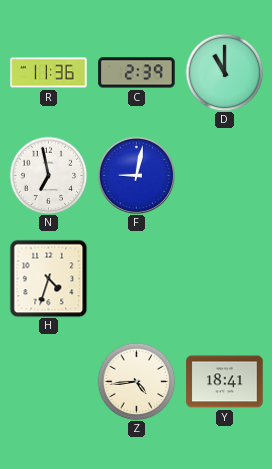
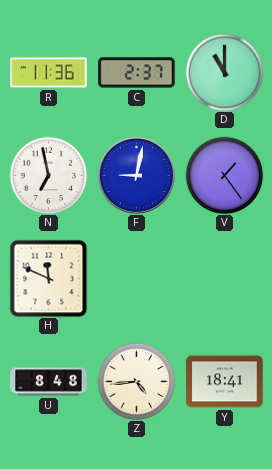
C: 2:39 -> 2:37
V: none -> 1:24
H: 4:33 -> 11:49
U: none -> 8:48
